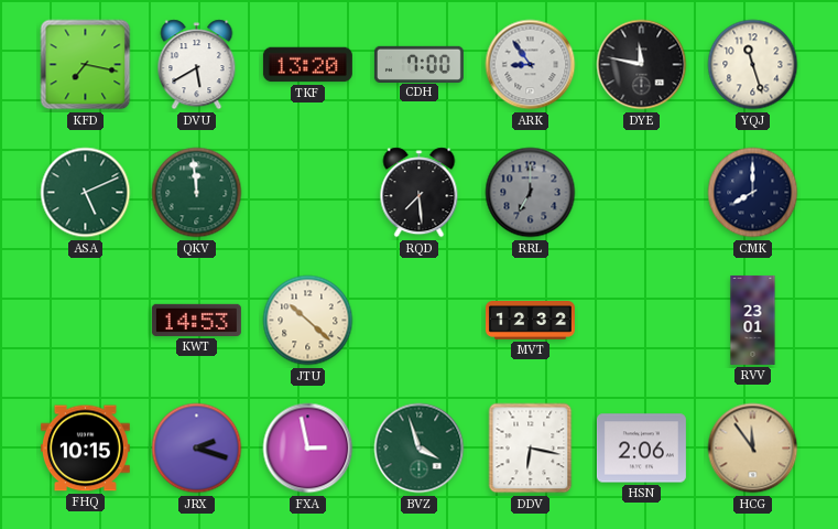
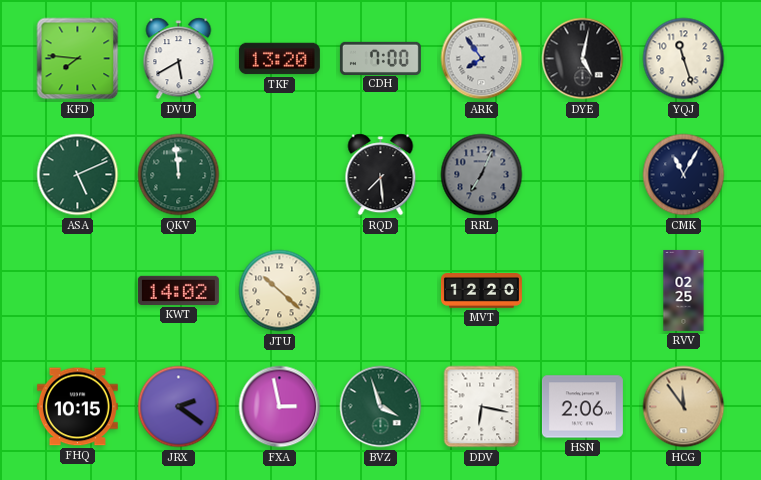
KFD: 7:17 -> 7:46
ARK: 8:54 -> 7:54
DYE: 11:47 -> 5:02
RRL: 7:00 -> 7:04
CMK: 8:00 -> 11:05
KWT: 14:53 -> 14:02
MVT: 12:32 -> 12:20
RVV: 23:01 -> 02:25
JRX: 2:18 -> 2:21
